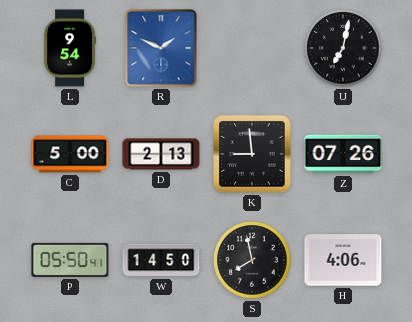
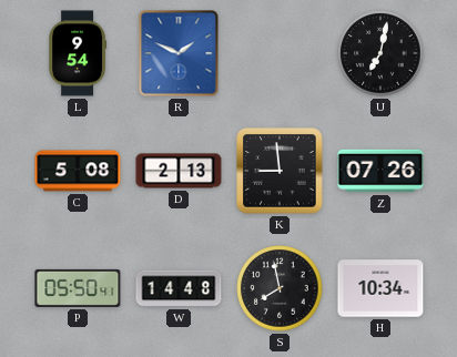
C: 5:00 -> 5:08
W: 14:50 -> 14:48
H: 4:06 -> 10:34
